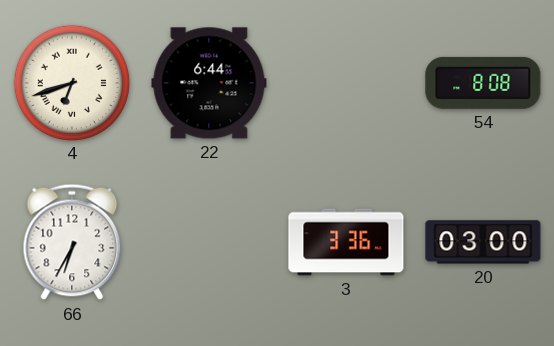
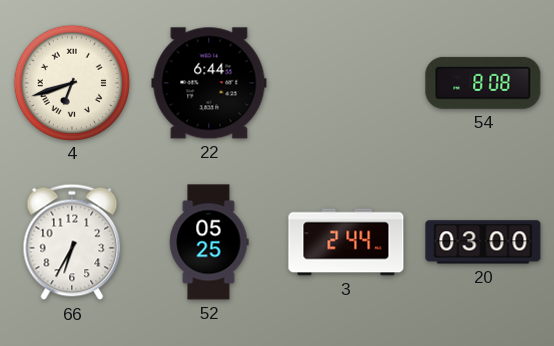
52: none -> 05:25
3: 3:36 -> 2:44
